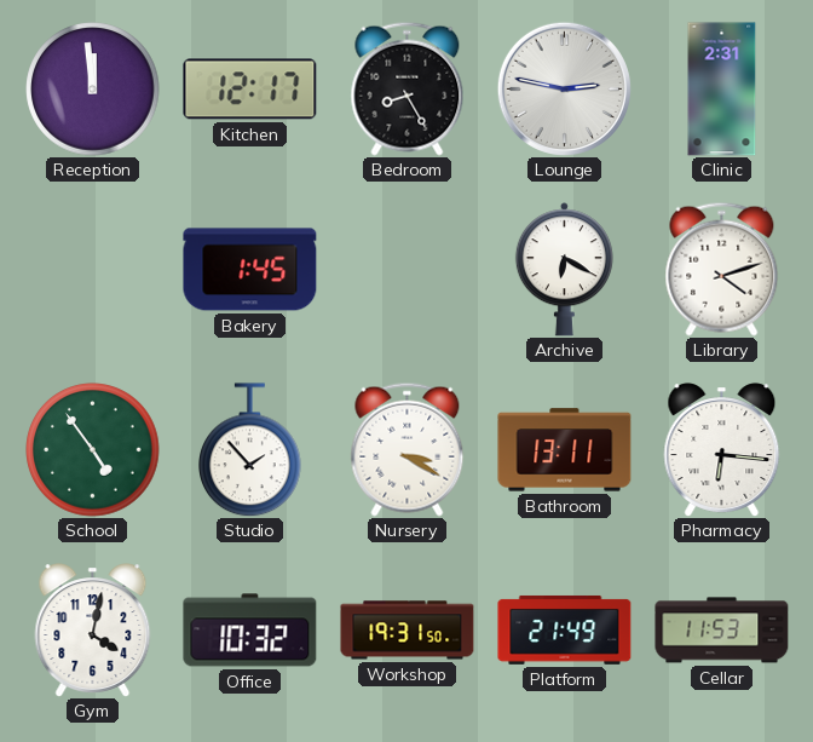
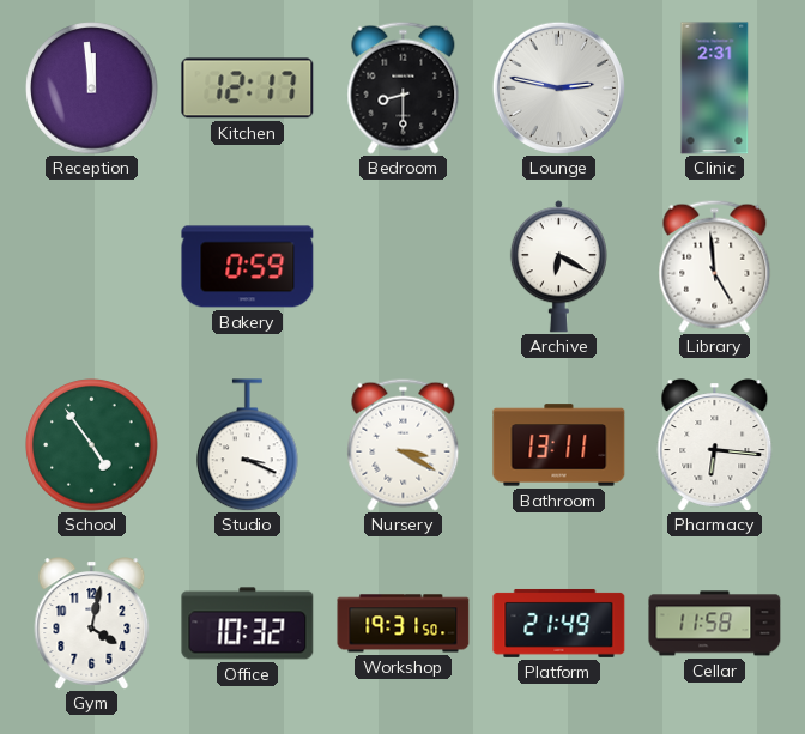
Bedroom: 8:25 -> 8:30
Bakery: 1:45 -> 0:59
Library: 4:12 -> 4:59
Studio: 1:53 -> 3:19
Cellar: 11:53 -> 11:58
